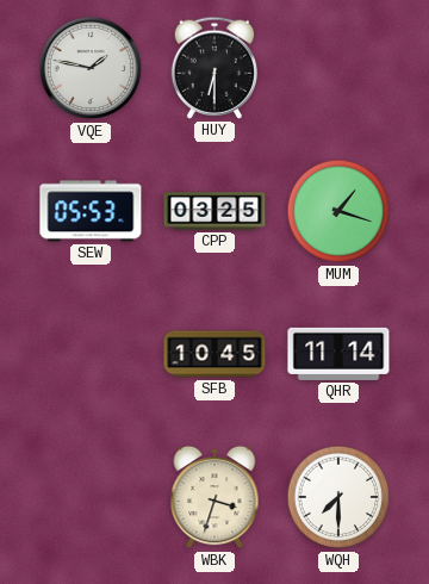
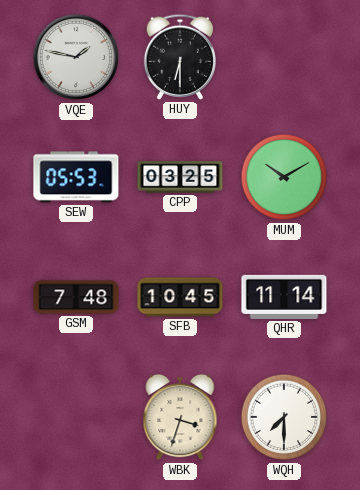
MUM: 1:18 -> 10:10
GSM: none -> 7:48
